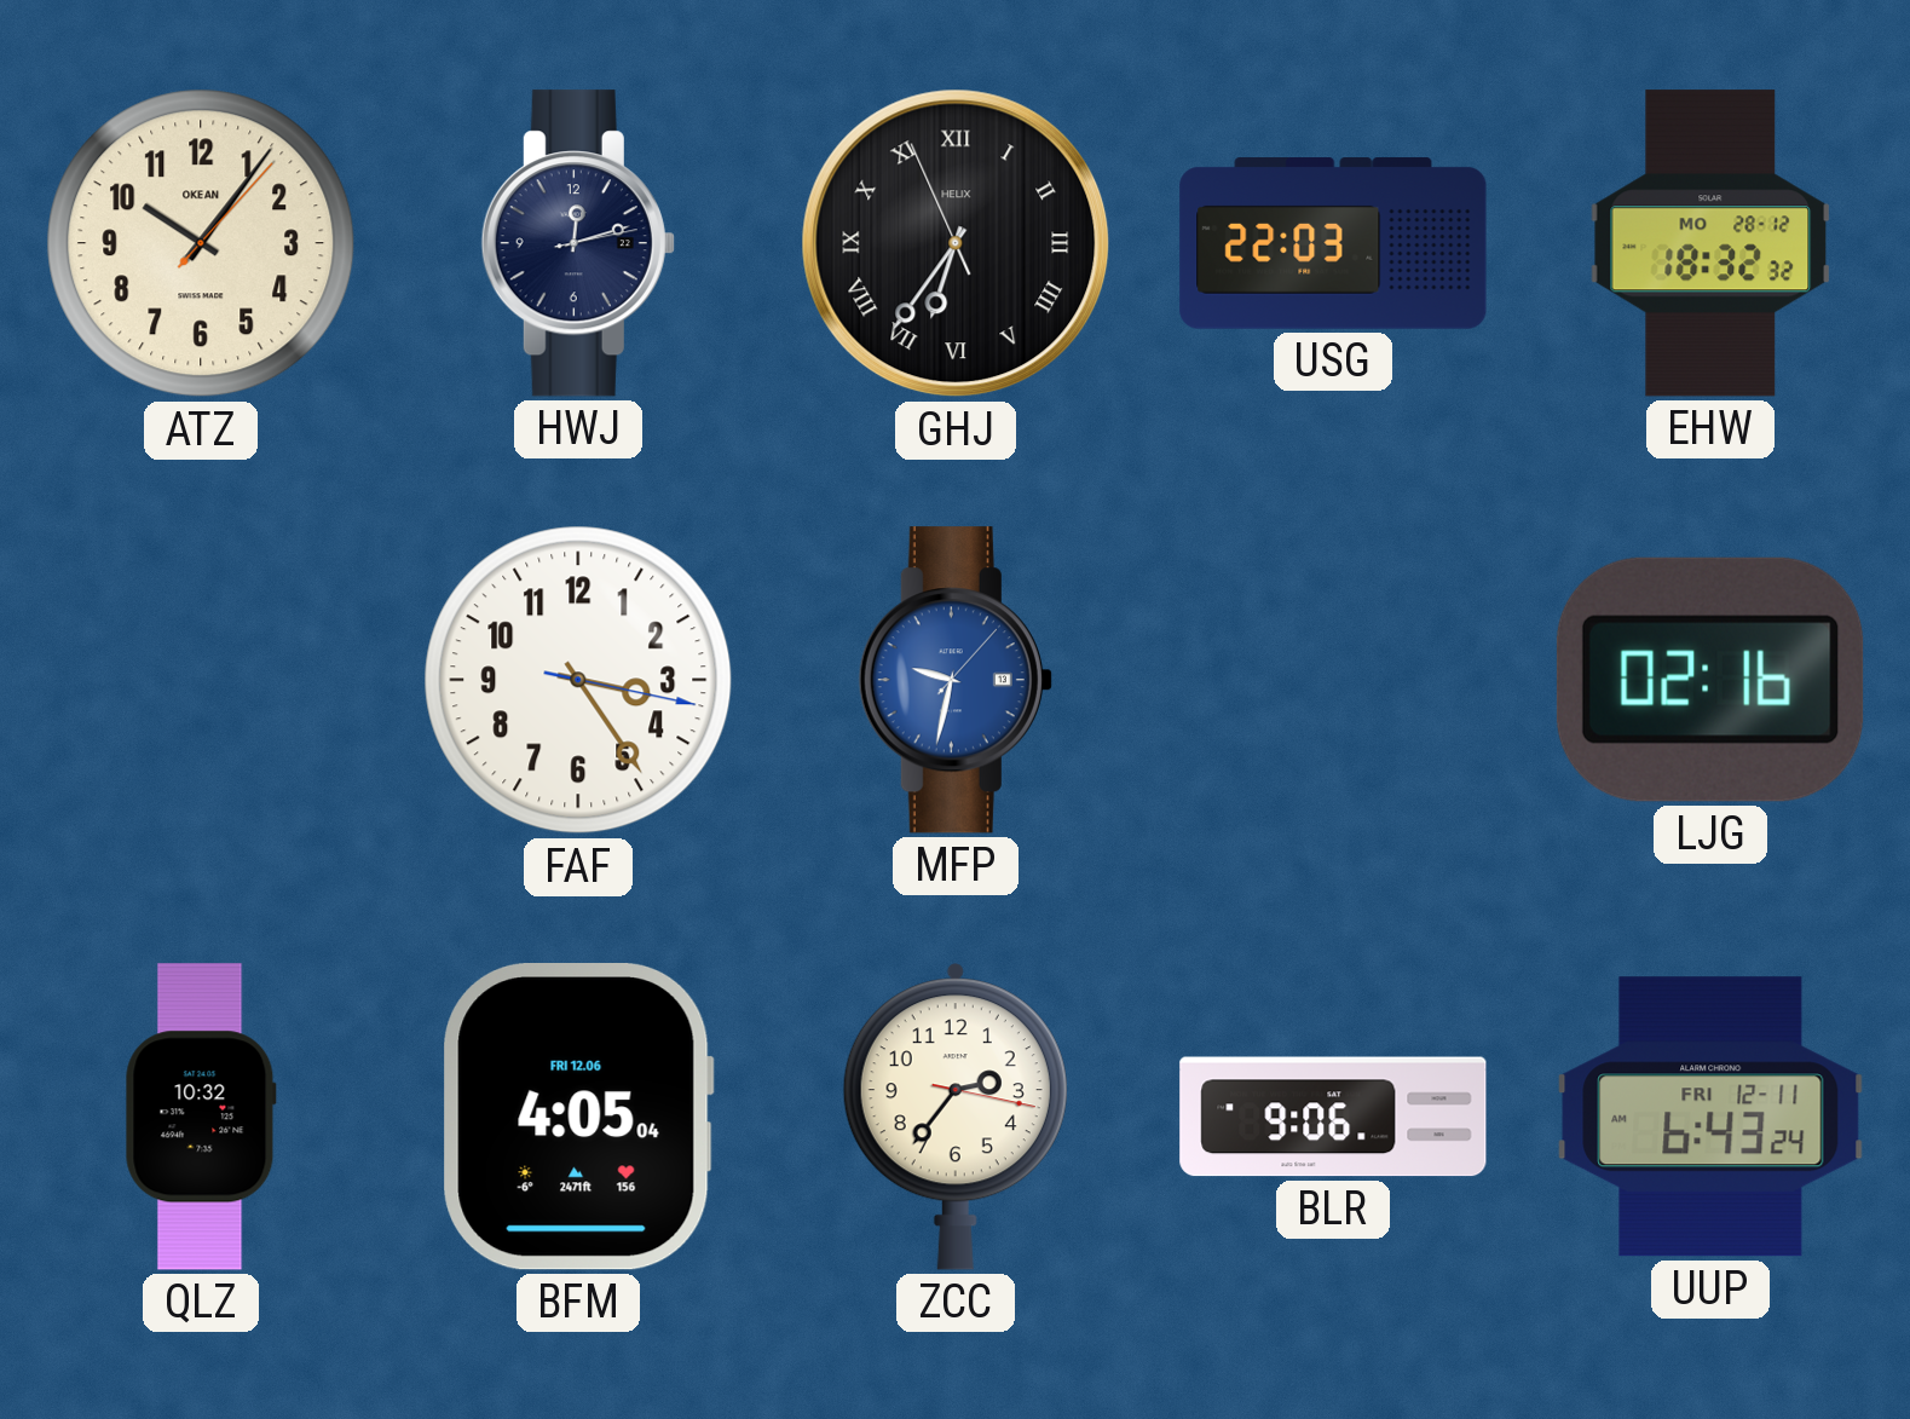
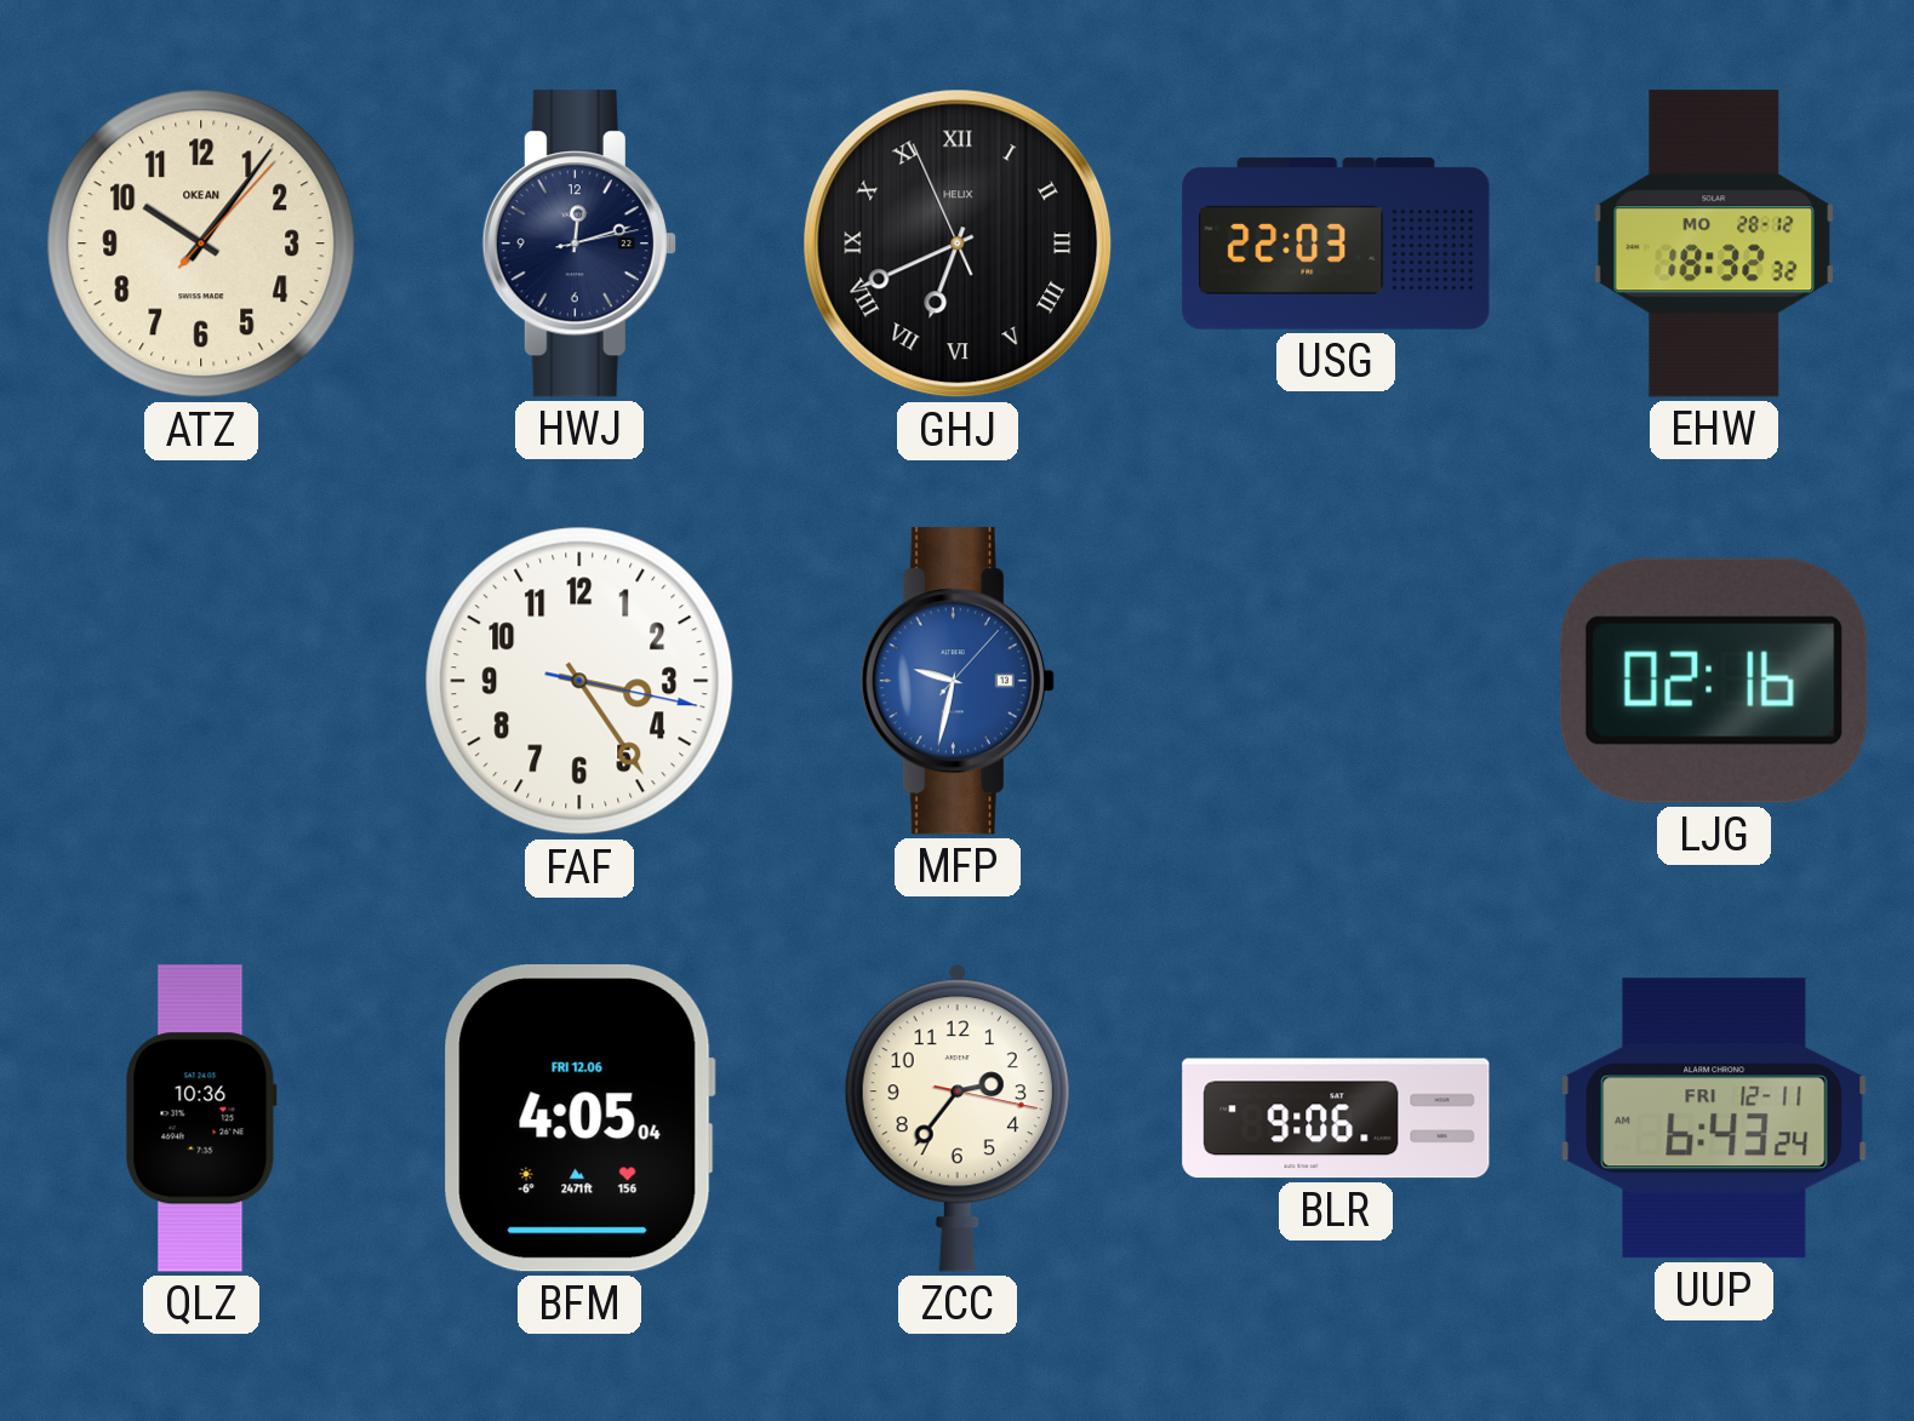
GHJ: 6:35 -> 6:40
QLZ: 10:32 -> 10:36
